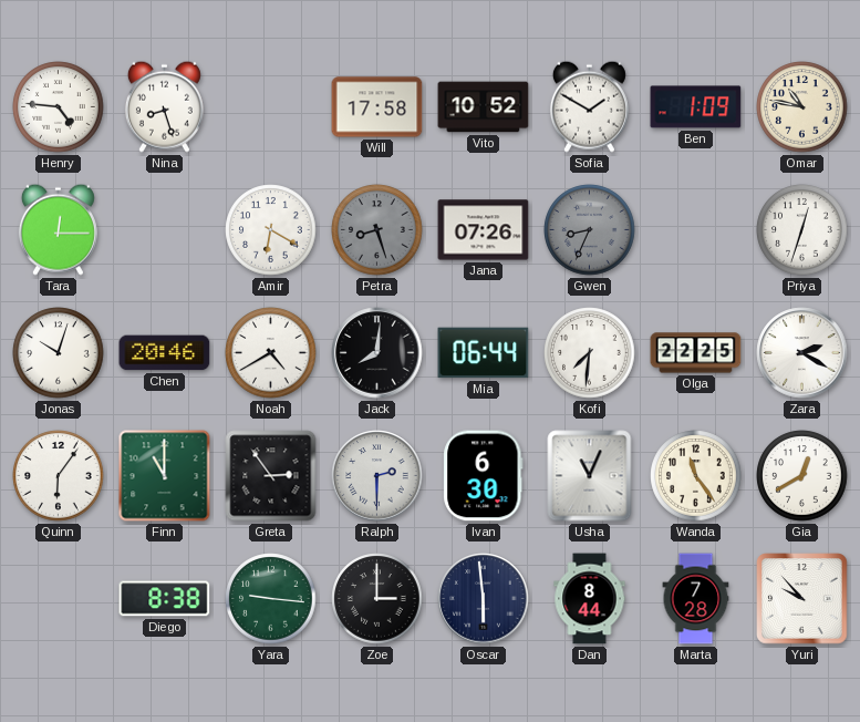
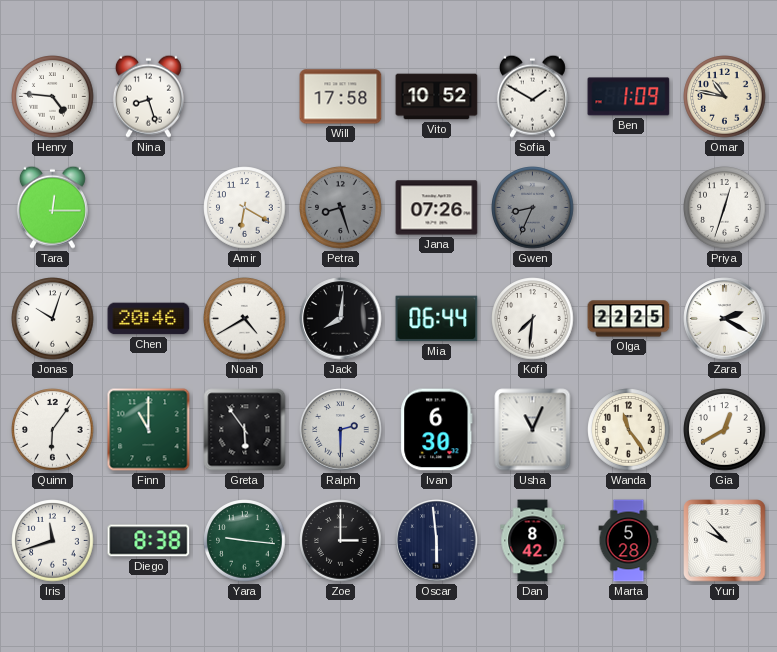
Greta: 2:54 -> 5:54
Iris: none -> 11:42
Dan: 8:44 -> 8:42
Marta: 7:28 -> 5:28
